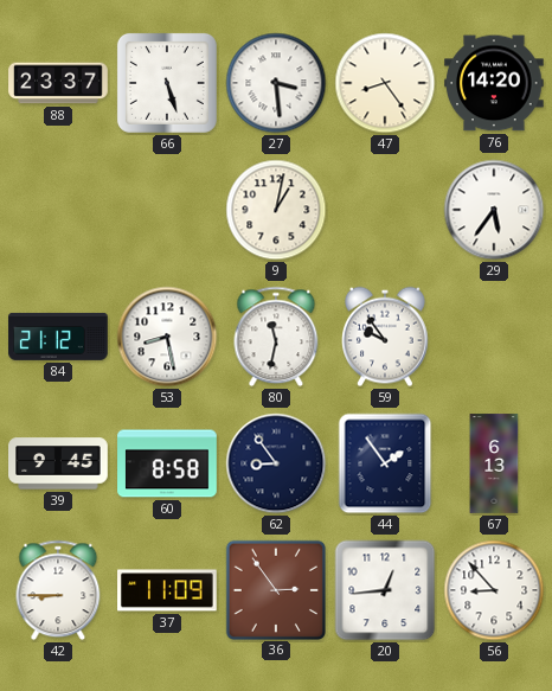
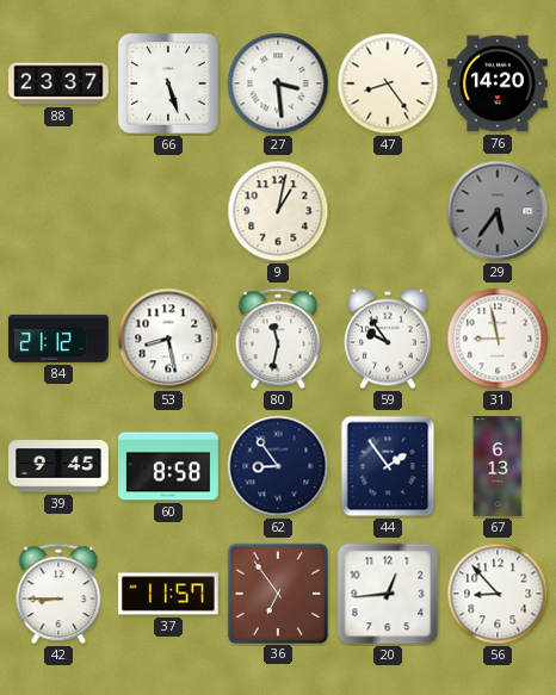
29 dial: white -> grey
31: none -> 8:58
37: 11:09 -> 11:57
36: 2:54 -> 6:54
